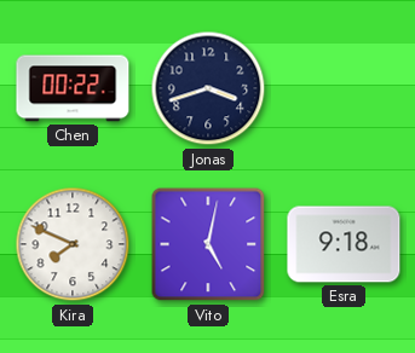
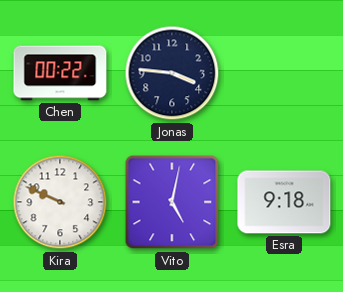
Jonas: 3:42 -> 3:46
Kira: 7:49 -> 9:49
